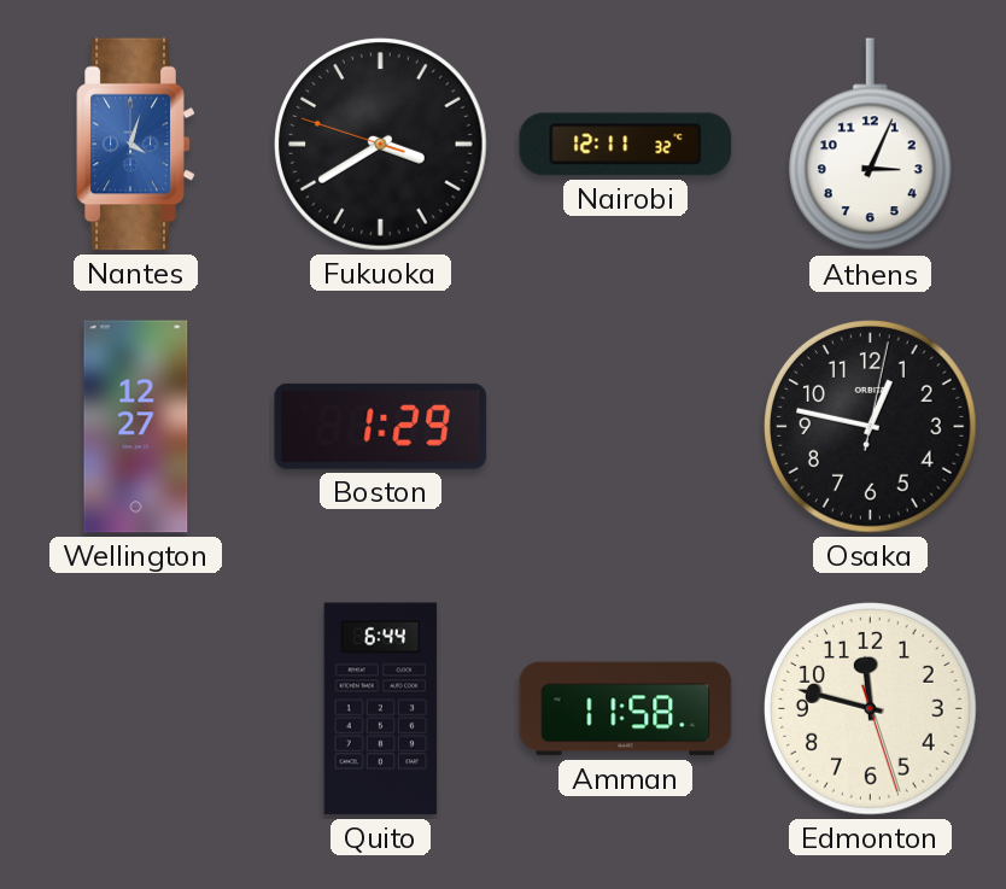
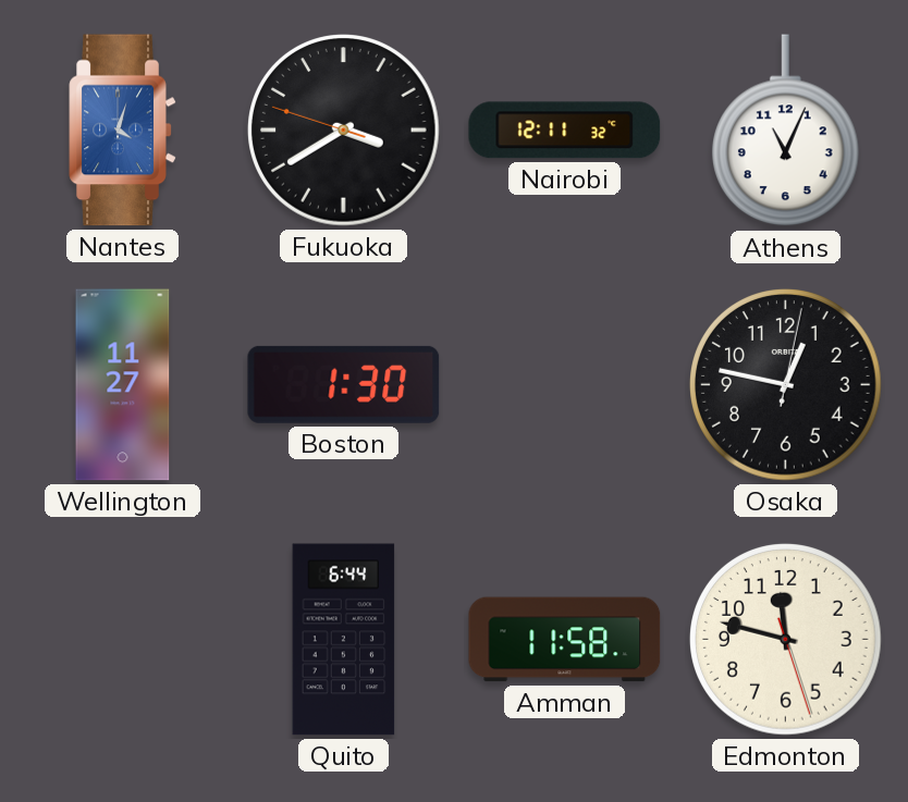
Athens: 3:04 -> 11:04
Wellington: 12:27 -> 11:27
Boston: 1:29 -> 1:30
